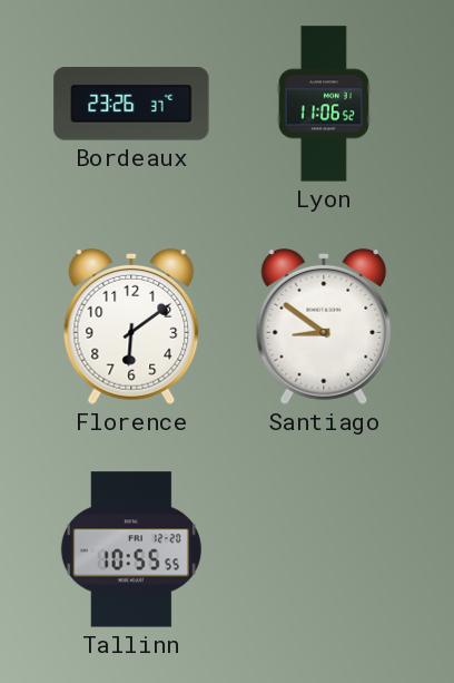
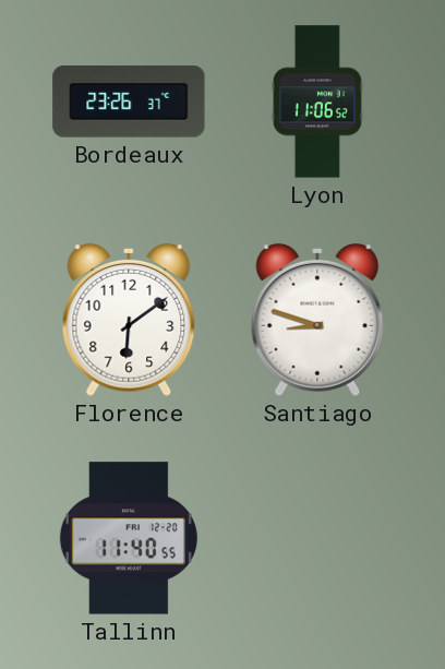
Santiago: 8:51 -> 8:48
Tallinn: 10:55 -> 11:40
